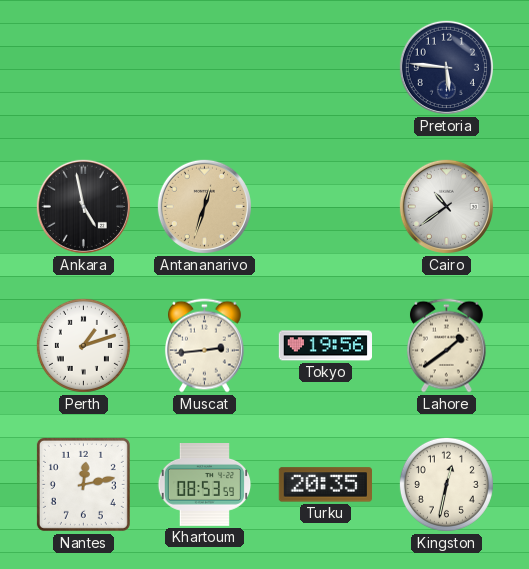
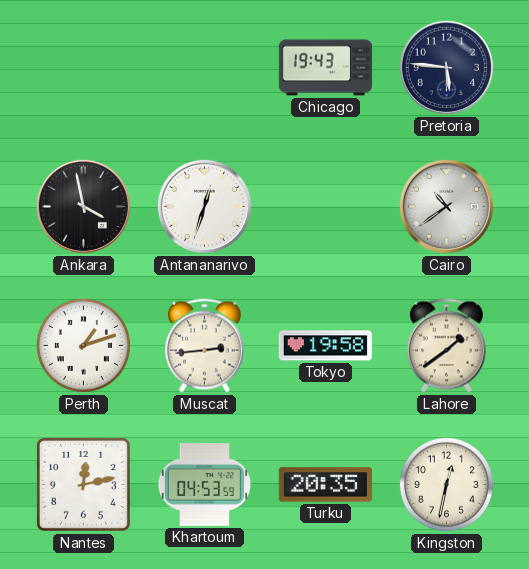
Chicago: none -> 19:43
Ankara: 4:58 -> 3:58
Antananarivo dial: champagne -> white
Tokyo: 19:56 -> 19:58
Khartoum: 08:53 -> 04:53
